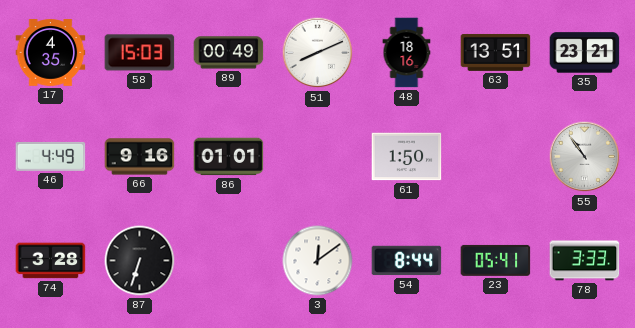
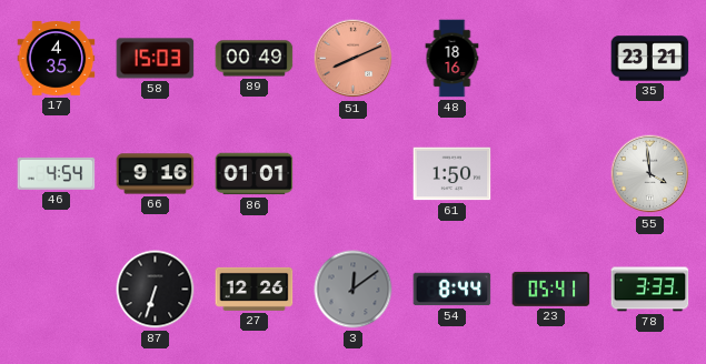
51 dial: white -> salmon
63: 13:51 -> none
46: 4:49 -> 4:54
55: 10:54 -> 3:59
74: 3:28 -> none
27: none -> 12:26
3 dial: white -> grey
